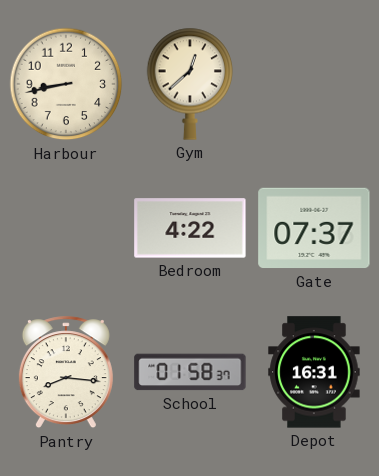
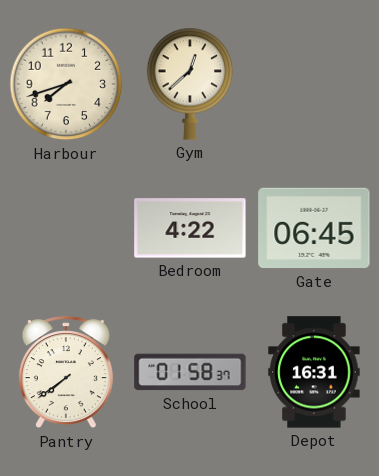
Harbour: 8:43 -> 7:42
Gate: 07:37 -> 06:45
Pantry: 8:16 -> 7:39
